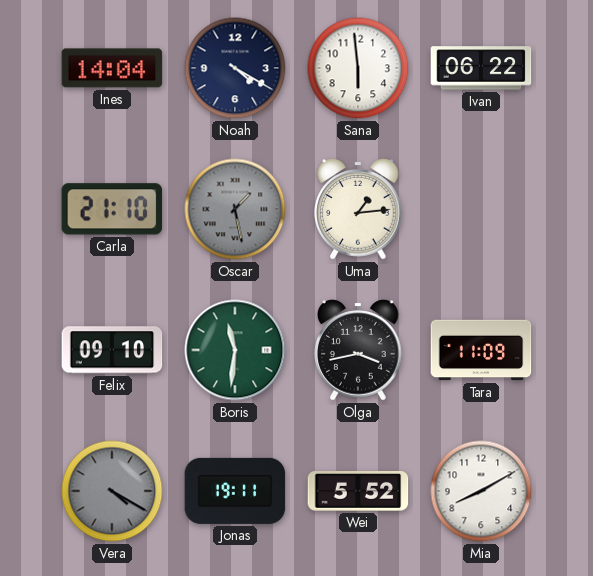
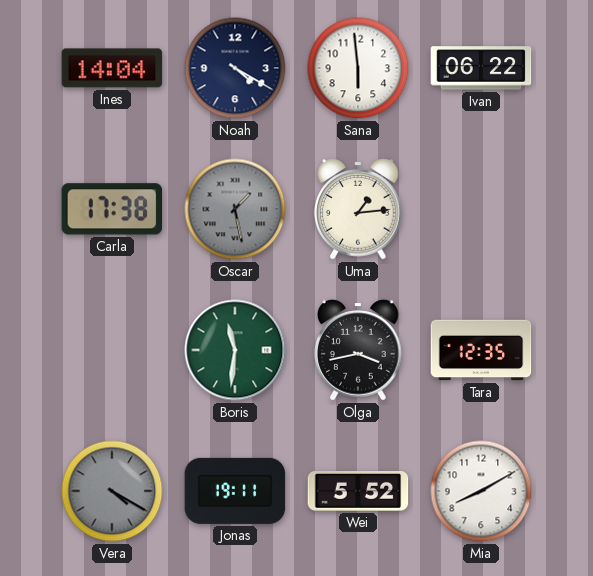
Carla: 21:10 -> 17:38
Felix: 09:10 -> none
Tara: 11:09 -> 12:35
